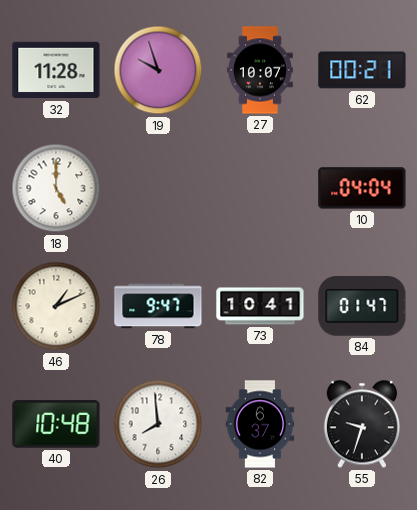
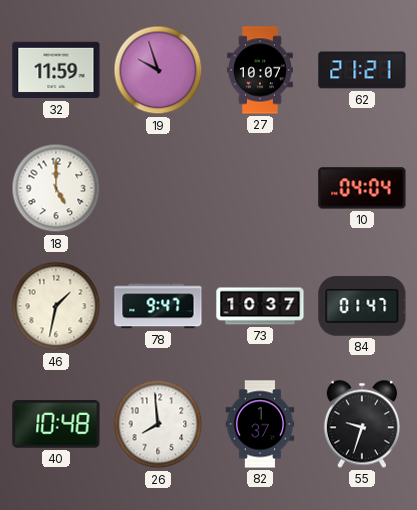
32: 11:28 -> 11:59
62: 00:21 -> 21:21
46: 1:11 -> 1:32
73: 10:41 -> 10:37
82: 6:37 -> 1:37
